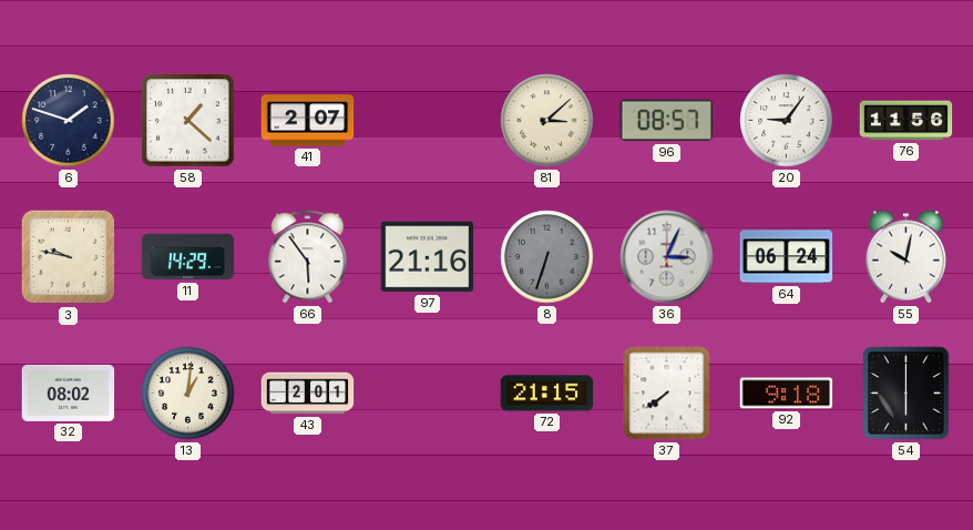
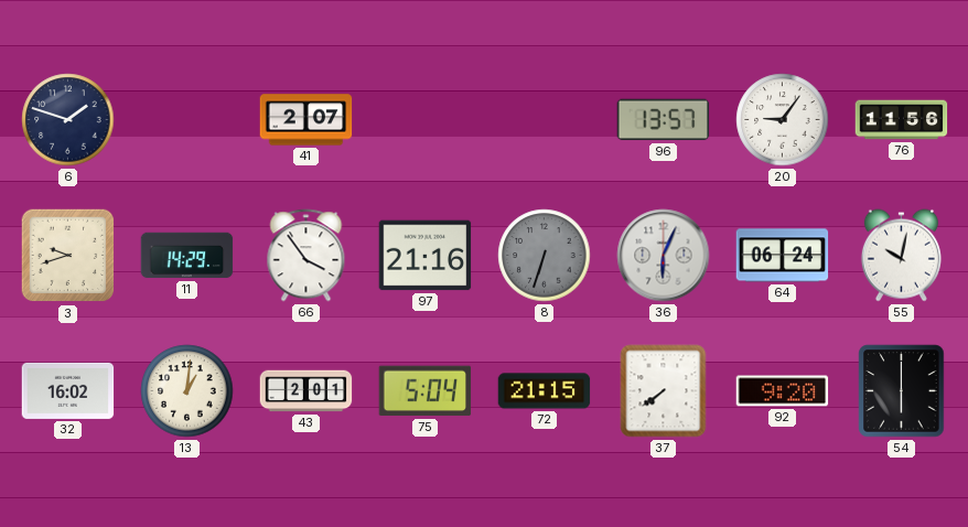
58: 1:22 -> none
81: 3:08 -> none
96: 08:57 -> 13:57
3: 9:47 -> 9:42
66: 5:54 -> 3:54
36: 3:04 -> 6:04
32: 08:02 -> 16:02
75: none -> 5:04
92: 9:18 -> 9:20
